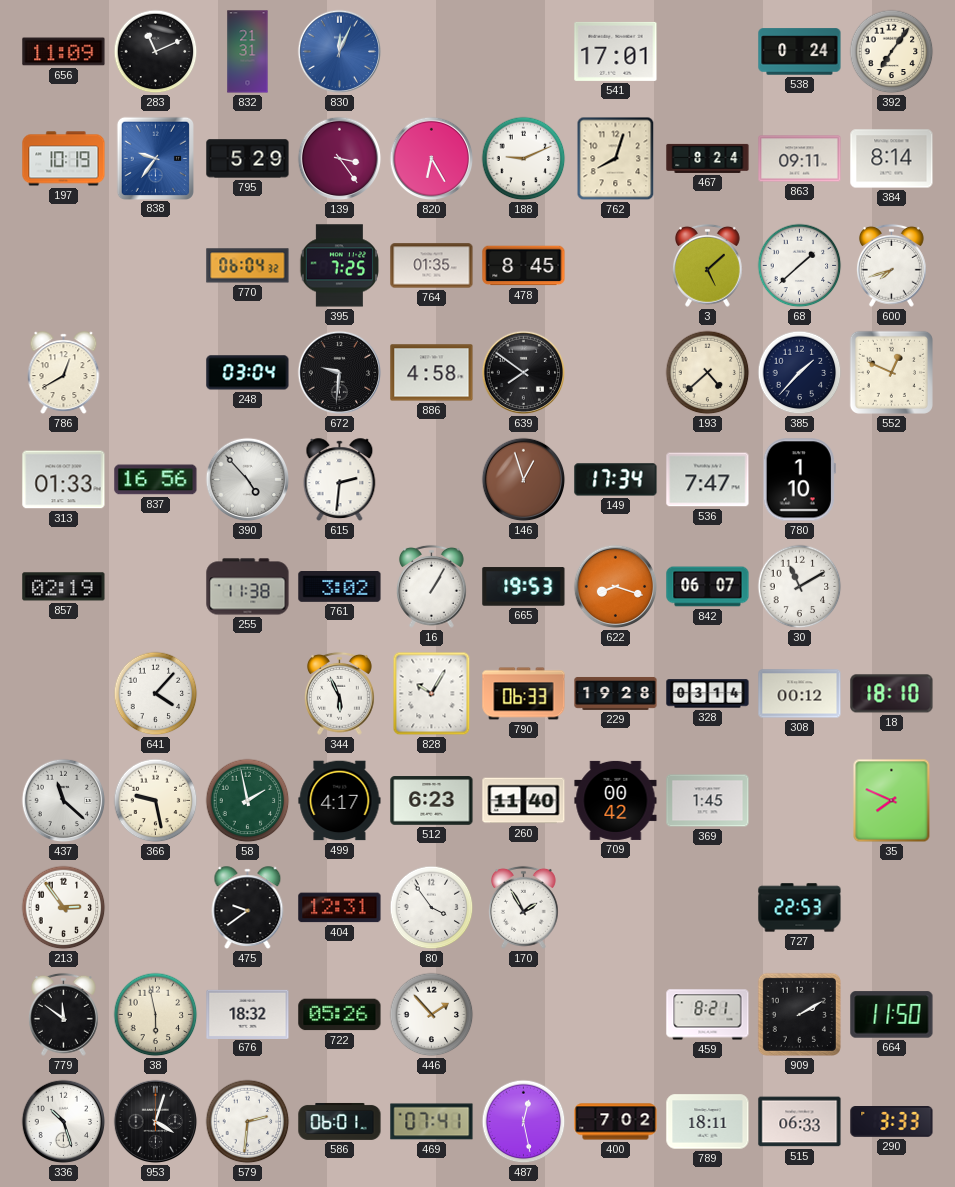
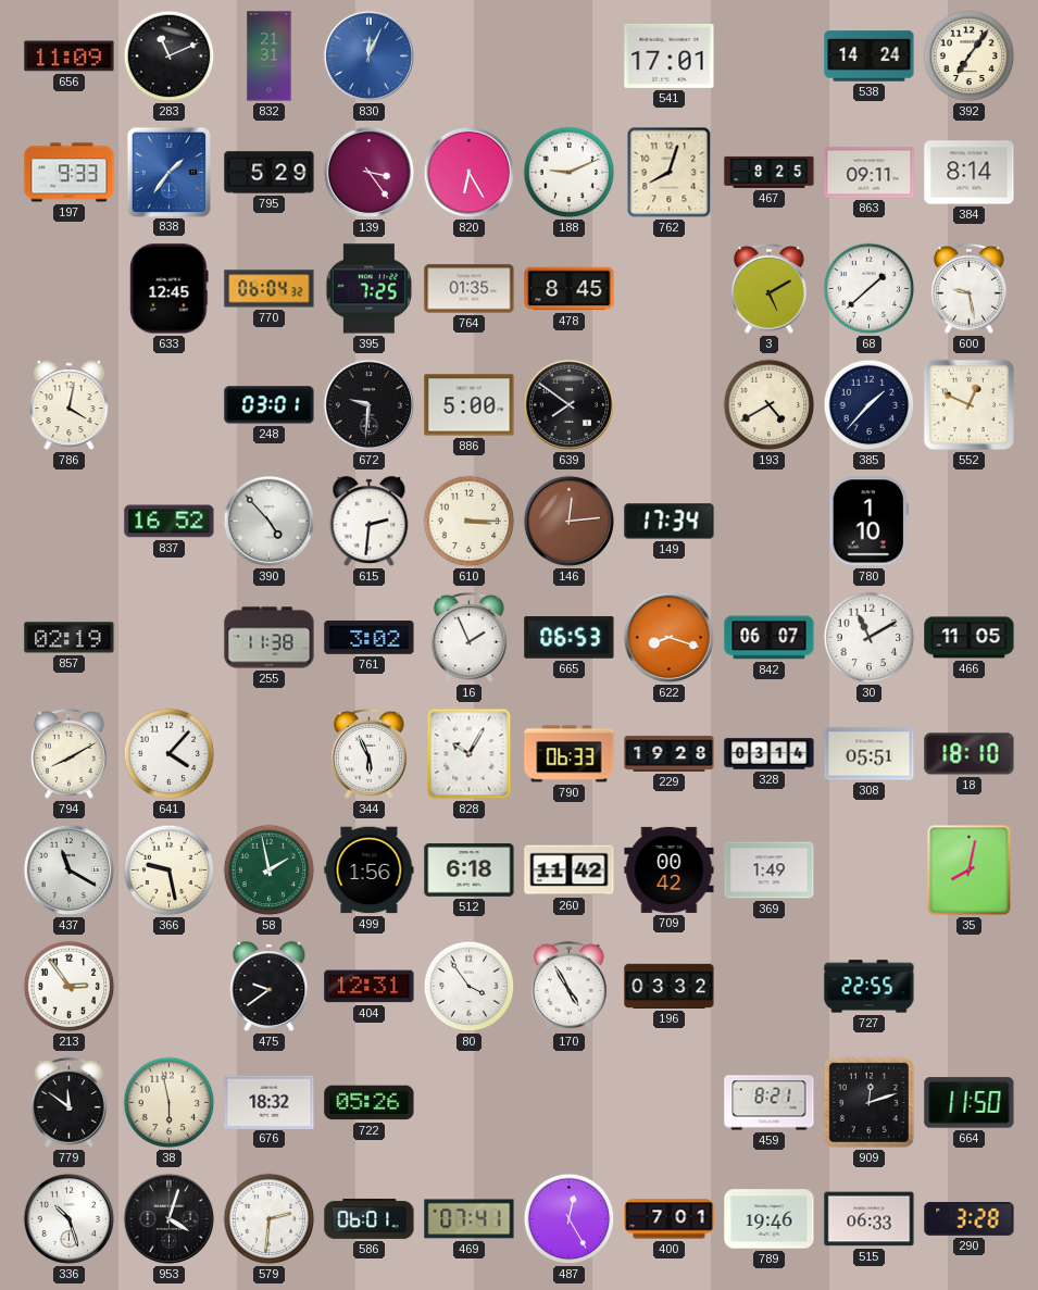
538: 0:24 -> 14:24
197: 10:19 -> 9:33
838: 9:36 -> 1:36
467: 8:24 -> 8:25
633: none -> 12:45
3: 5:08 -> 5:10
600: 7:42 -> 9:28
786: 12:40 -> 4:02
248: 03:04 -> 03:01
886: 4:58 -> 5:00
193: 4:38 -> 4:40
313: 01:33 -> none
837: 16:56 -> 16:52
610: none -> 3:15
146: 12:57 -> 12:14
536: 7:47 -> none
16: 1:05 -> 1:56
665: 19:53 -> 06:53
466: none -> 11:05
794: none -> 8:10
308: 00:12 -> 05:51
437: 11:22 -> 11:20
499: 4:17 -> 1:56
512: 6:23 -> 6:18
260: 11:40 -> 11:42
369: 1:45 -> 1:49
35: 7:49 -> 8:02
170: 1:55 -> 4:55
196: none -> 03:32
727: 22:53 -> 22:55
446: 1:53 -> none
909: 2:10 -> 12:12
487: 12:28 -> 12:25
400: 7:02 -> 7:01
789: 18:11 -> 19:46
290: 3:33 -> 3:28
